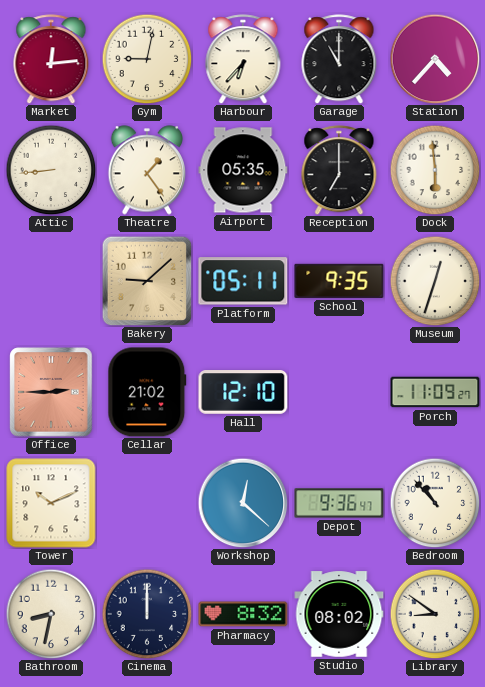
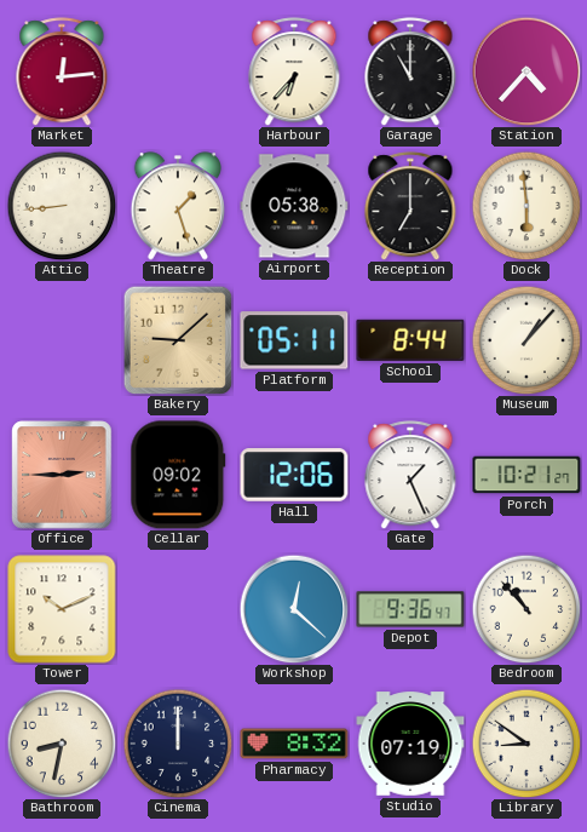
Gym: 9:02 -> none
Theatre: 1:24 -> 1:27
Airport: 05:35 -> 05:38
School: 9:35 -> 8:44
Museum: 12:33 -> 1:07
Cellar: 21:02 -> 09:02
Hall: 12:10 -> 12:06
Gate: none -> 1:26
Porch: 11:09 -> 10:21
Studio: 08:02 -> 07:19
